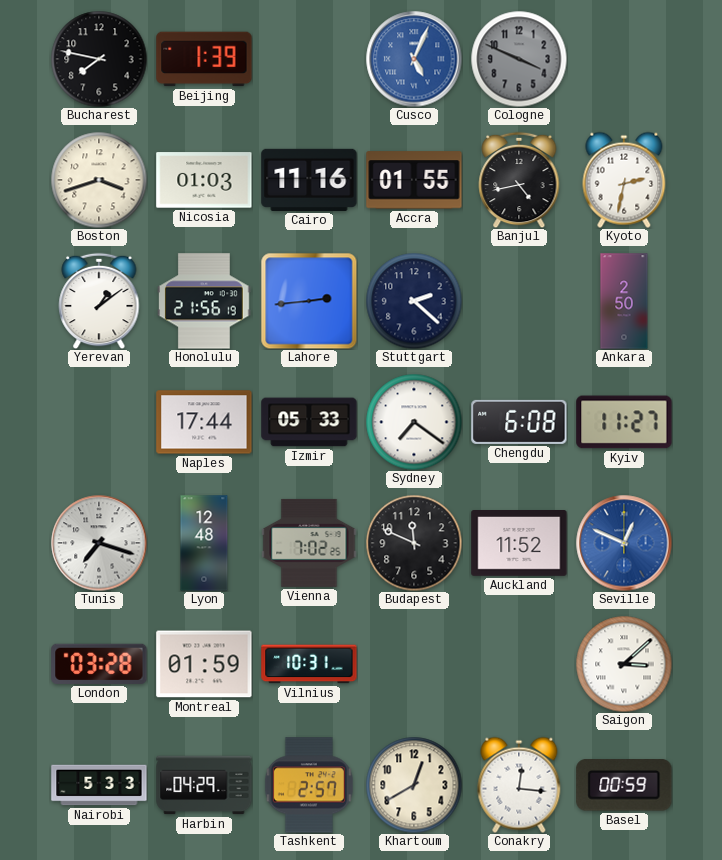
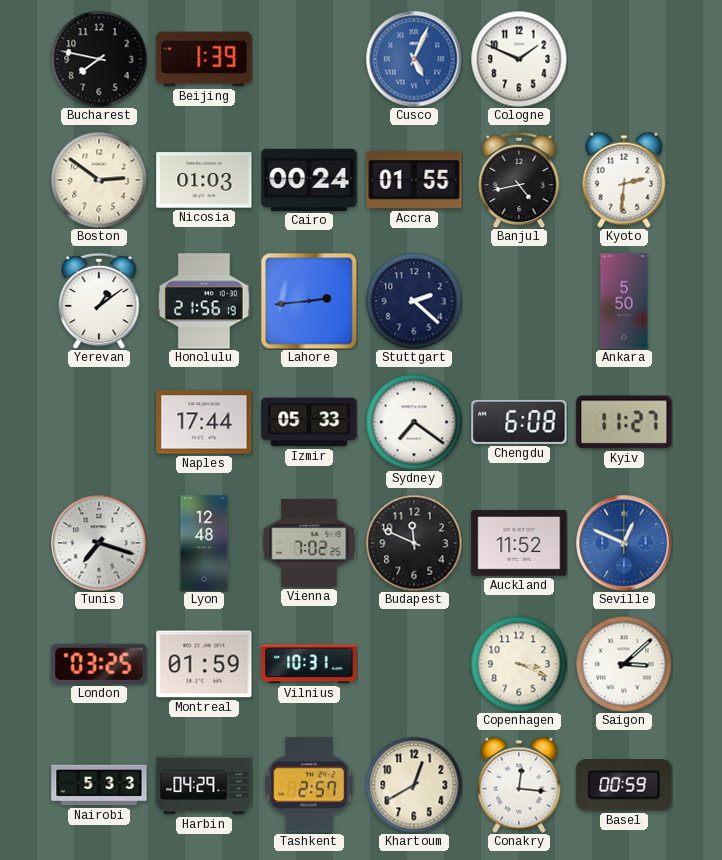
Cologne: 3:49 -> 1:49
Cologne dial: grey -> white
Boston: 3:42 -> 2:51
Cairo: 11:16 -> 00:24
Kyoto: 2:32 -> 2:31
Ankara: 2:50 -> 5:50
London: 03:28 -> 03:25
Copenhagen: none -> 3:19
